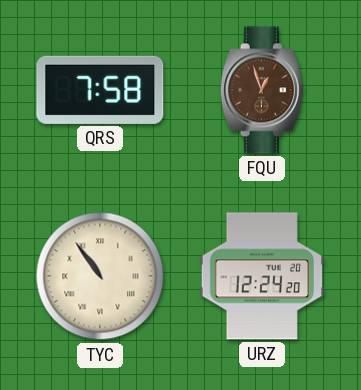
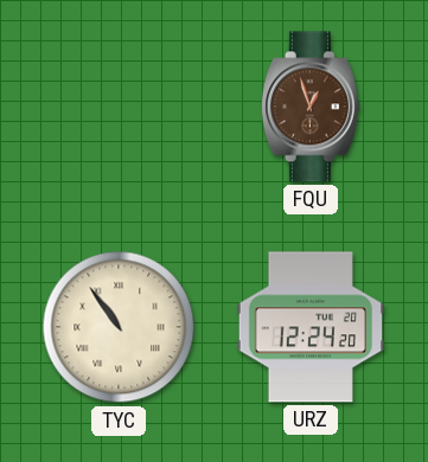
QRS: 7:58 -> none
